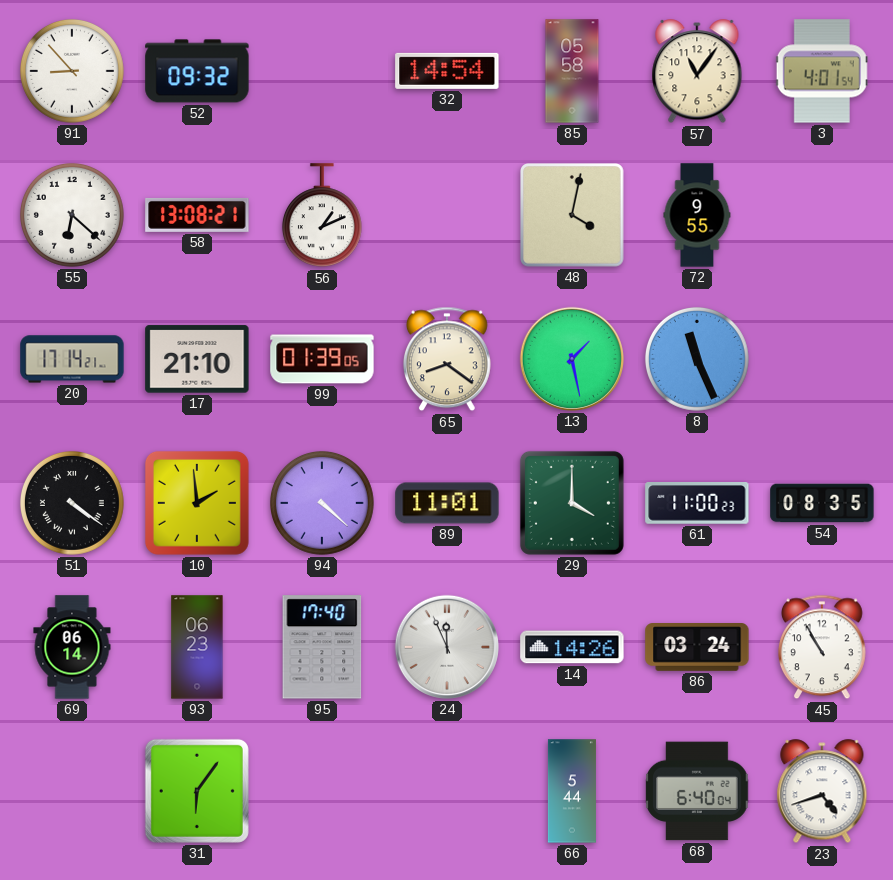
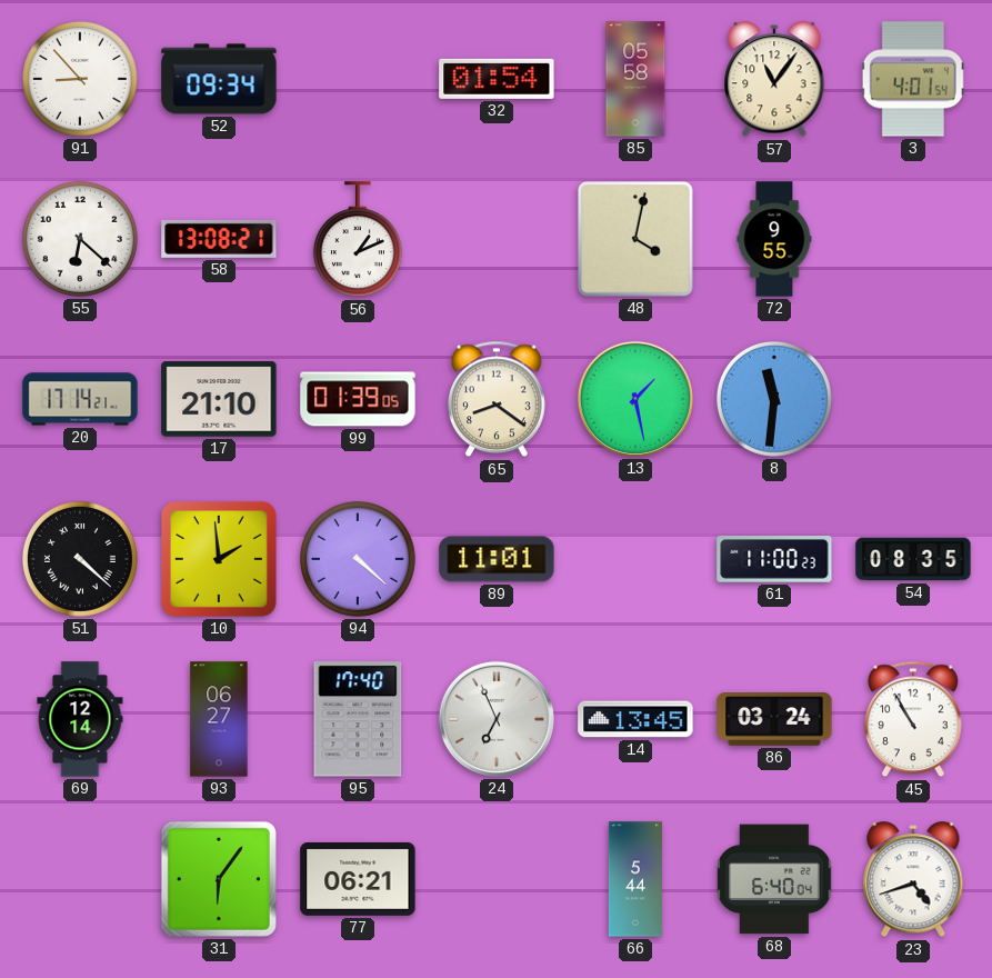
52: 09:32 -> 09:34
32: 14:54 -> 01:54
8: 11:26 -> 11:31
51: 4:21 -> 4:22
29: 4:00 -> none
69: 06:14 -> 12:14
93: 06:23 -> 06:27
24: 11:56 -> 6:56
14: 14:26 -> 13:45
77: none -> 06:21
